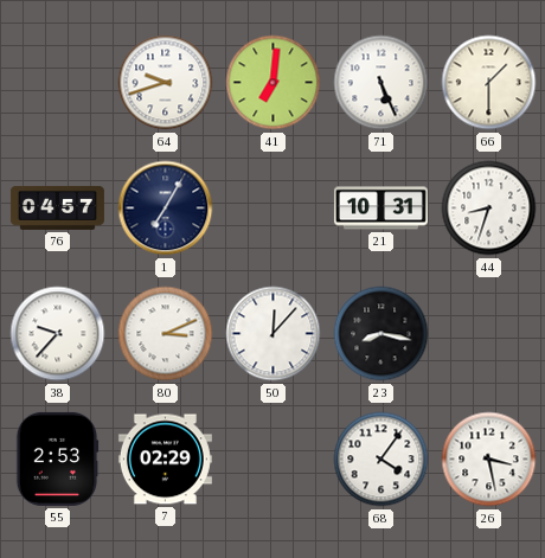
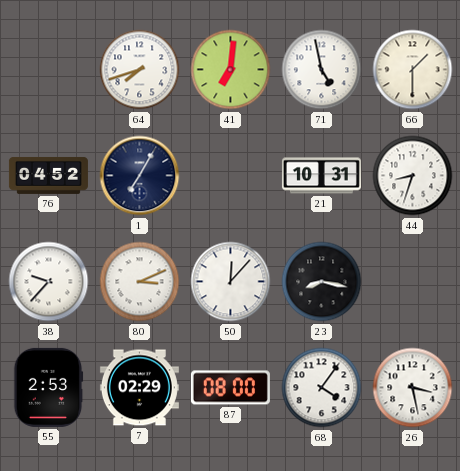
64: 9:42 -> 7:42
71: 5:26 -> 4:58
76: 04:57 -> 04:52
87: none -> 08:00
